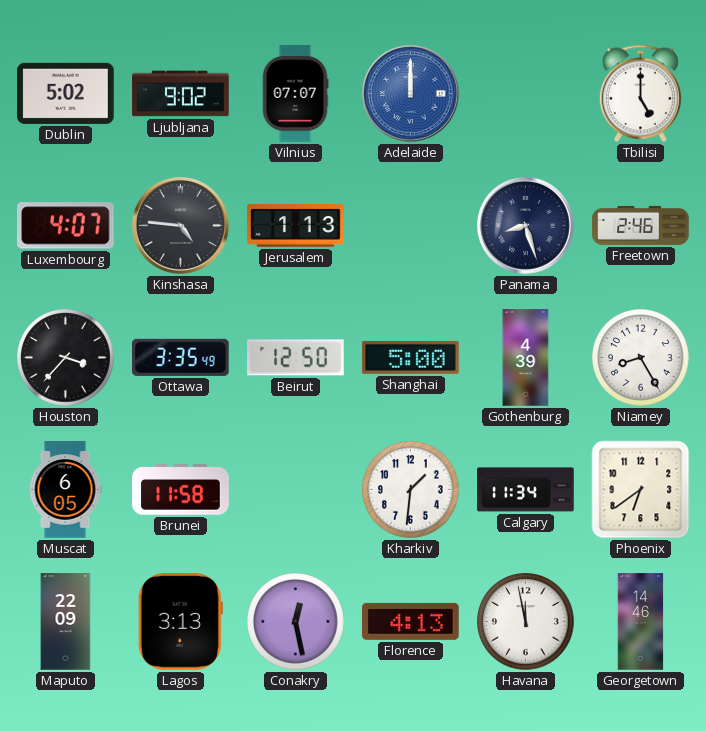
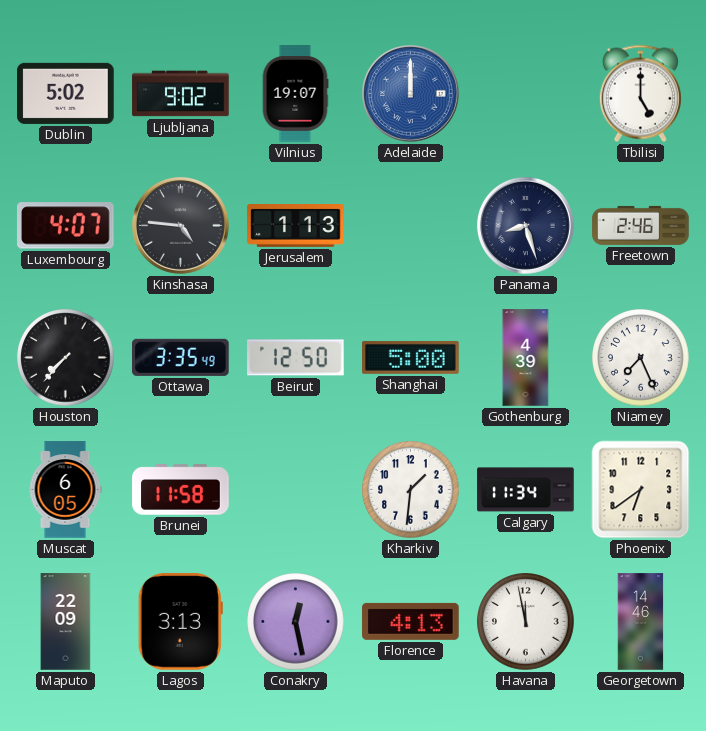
Vilnius: 07:07 -> 19:07
Houston: 3:37 -> 7:37
Niamey: 8:25 -> 7:26
